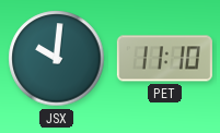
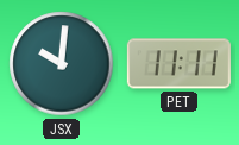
PET: 11:10 -> 11:11
